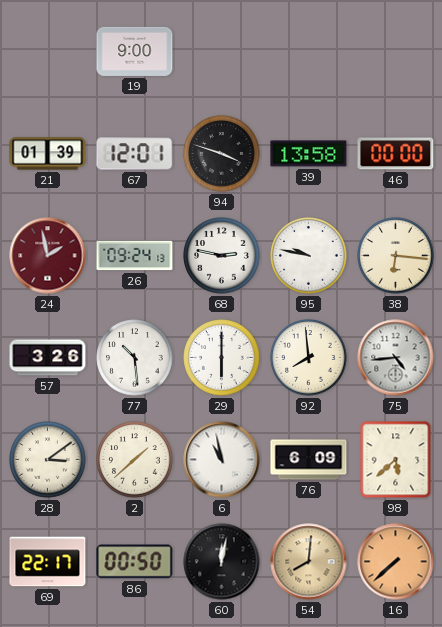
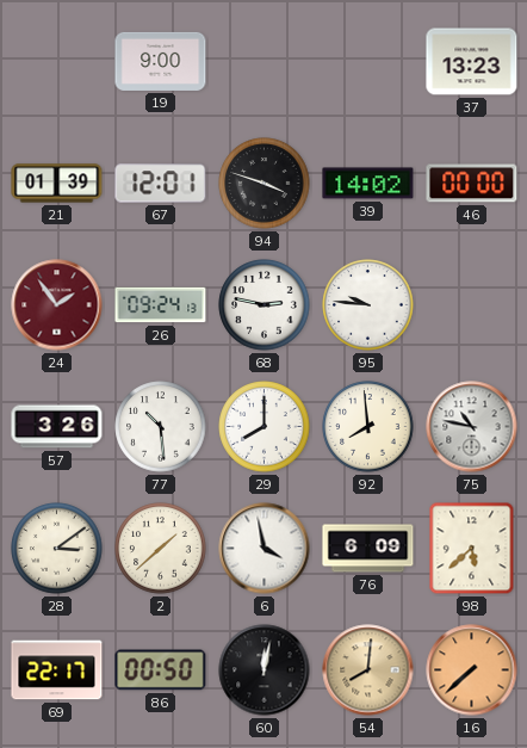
37: none -> 13:23
39: 13:58 -> 14:02
24: 1:58 -> 1:54
95: 9:47 -> 9:46
38: 6:16 -> none
29: 6:00 -> 8:00
75: 4:44 -> 10:47
6: 10:58 -> 3:58
